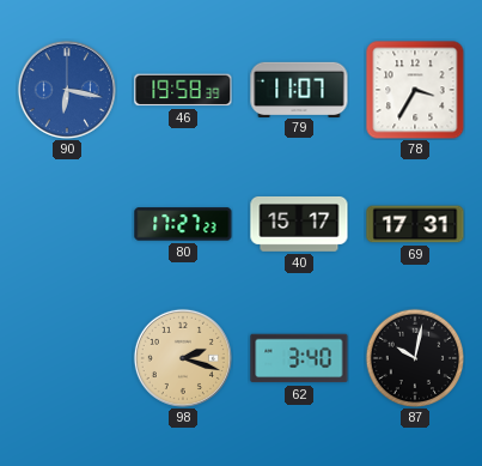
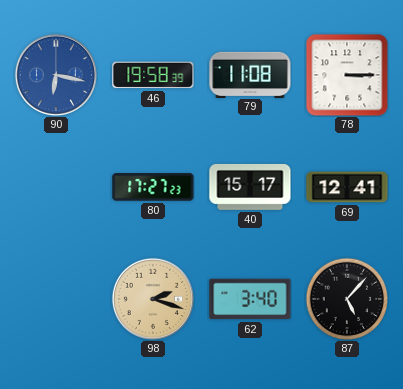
79: 11:07 -> 11:08
78: 3:35 -> 3:15
69: 17:31 -> 12:41
87: 10:02 -> 5:07
